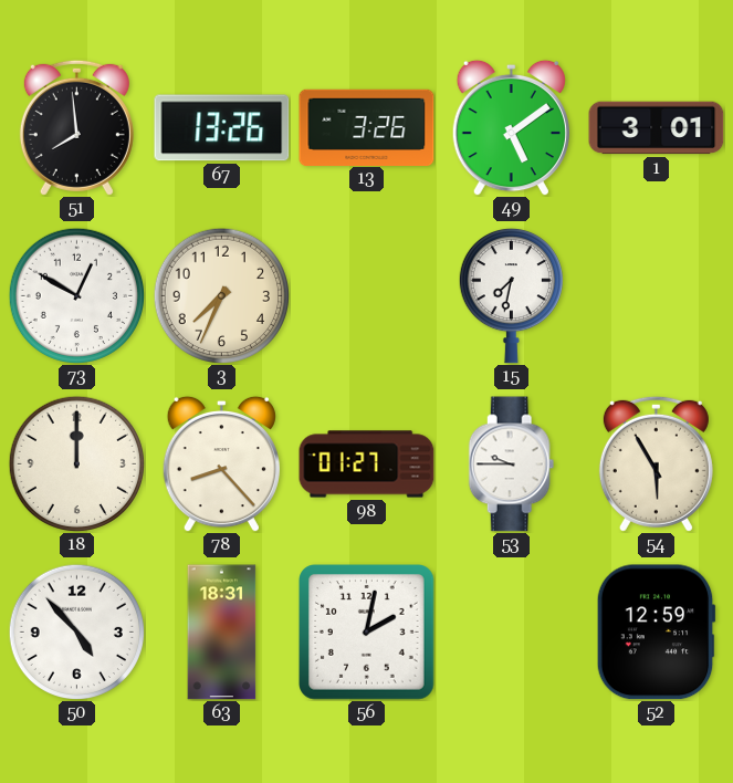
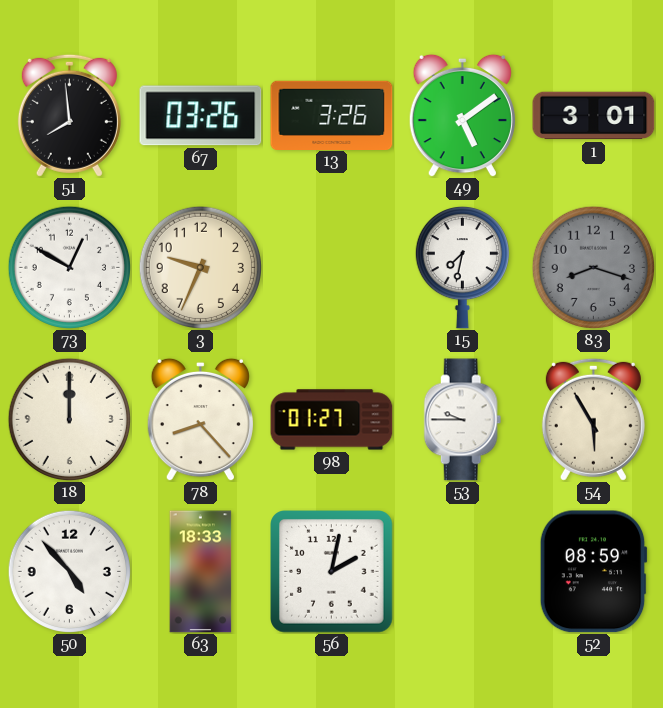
67: 13:26 -> 03:26
3: 7:34 -> 9:34
83: none -> 8:18
63: 18:31 -> 18:33
52: 12:59 -> 08:59
